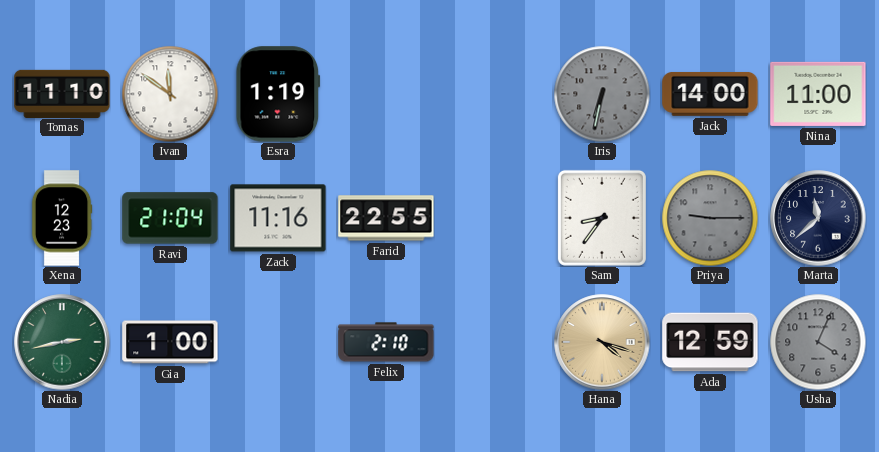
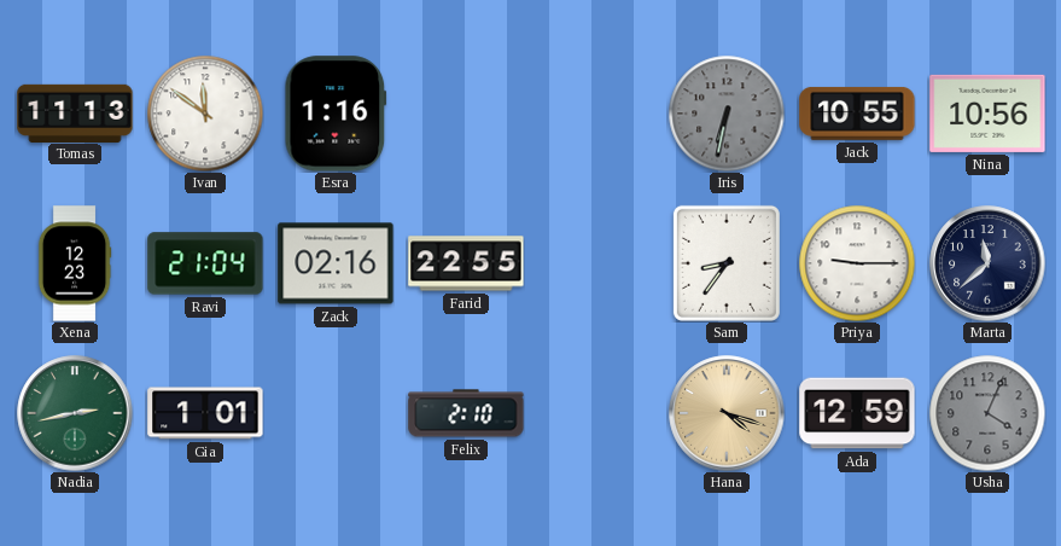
Tomas: 11:10 -> 11:13
Esra: 1:19 -> 1:16
Jack: 14:00 -> 10:55
Nina: 11:00 -> 10:56
Zack: 11:16 -> 02:16
Priya dial: grey -> white
Gia: 1:00 -> 1:01
